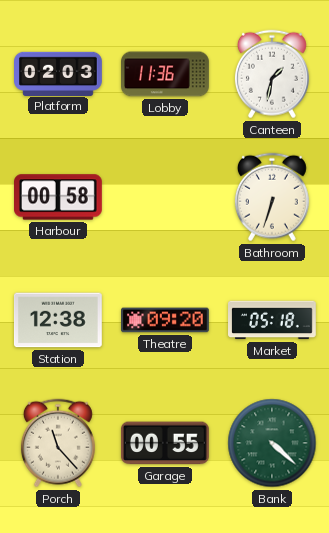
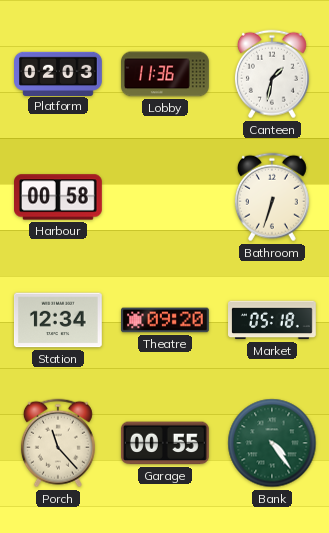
Station: 12:38 -> 12:34
Bank: 4:22 -> 4:24
